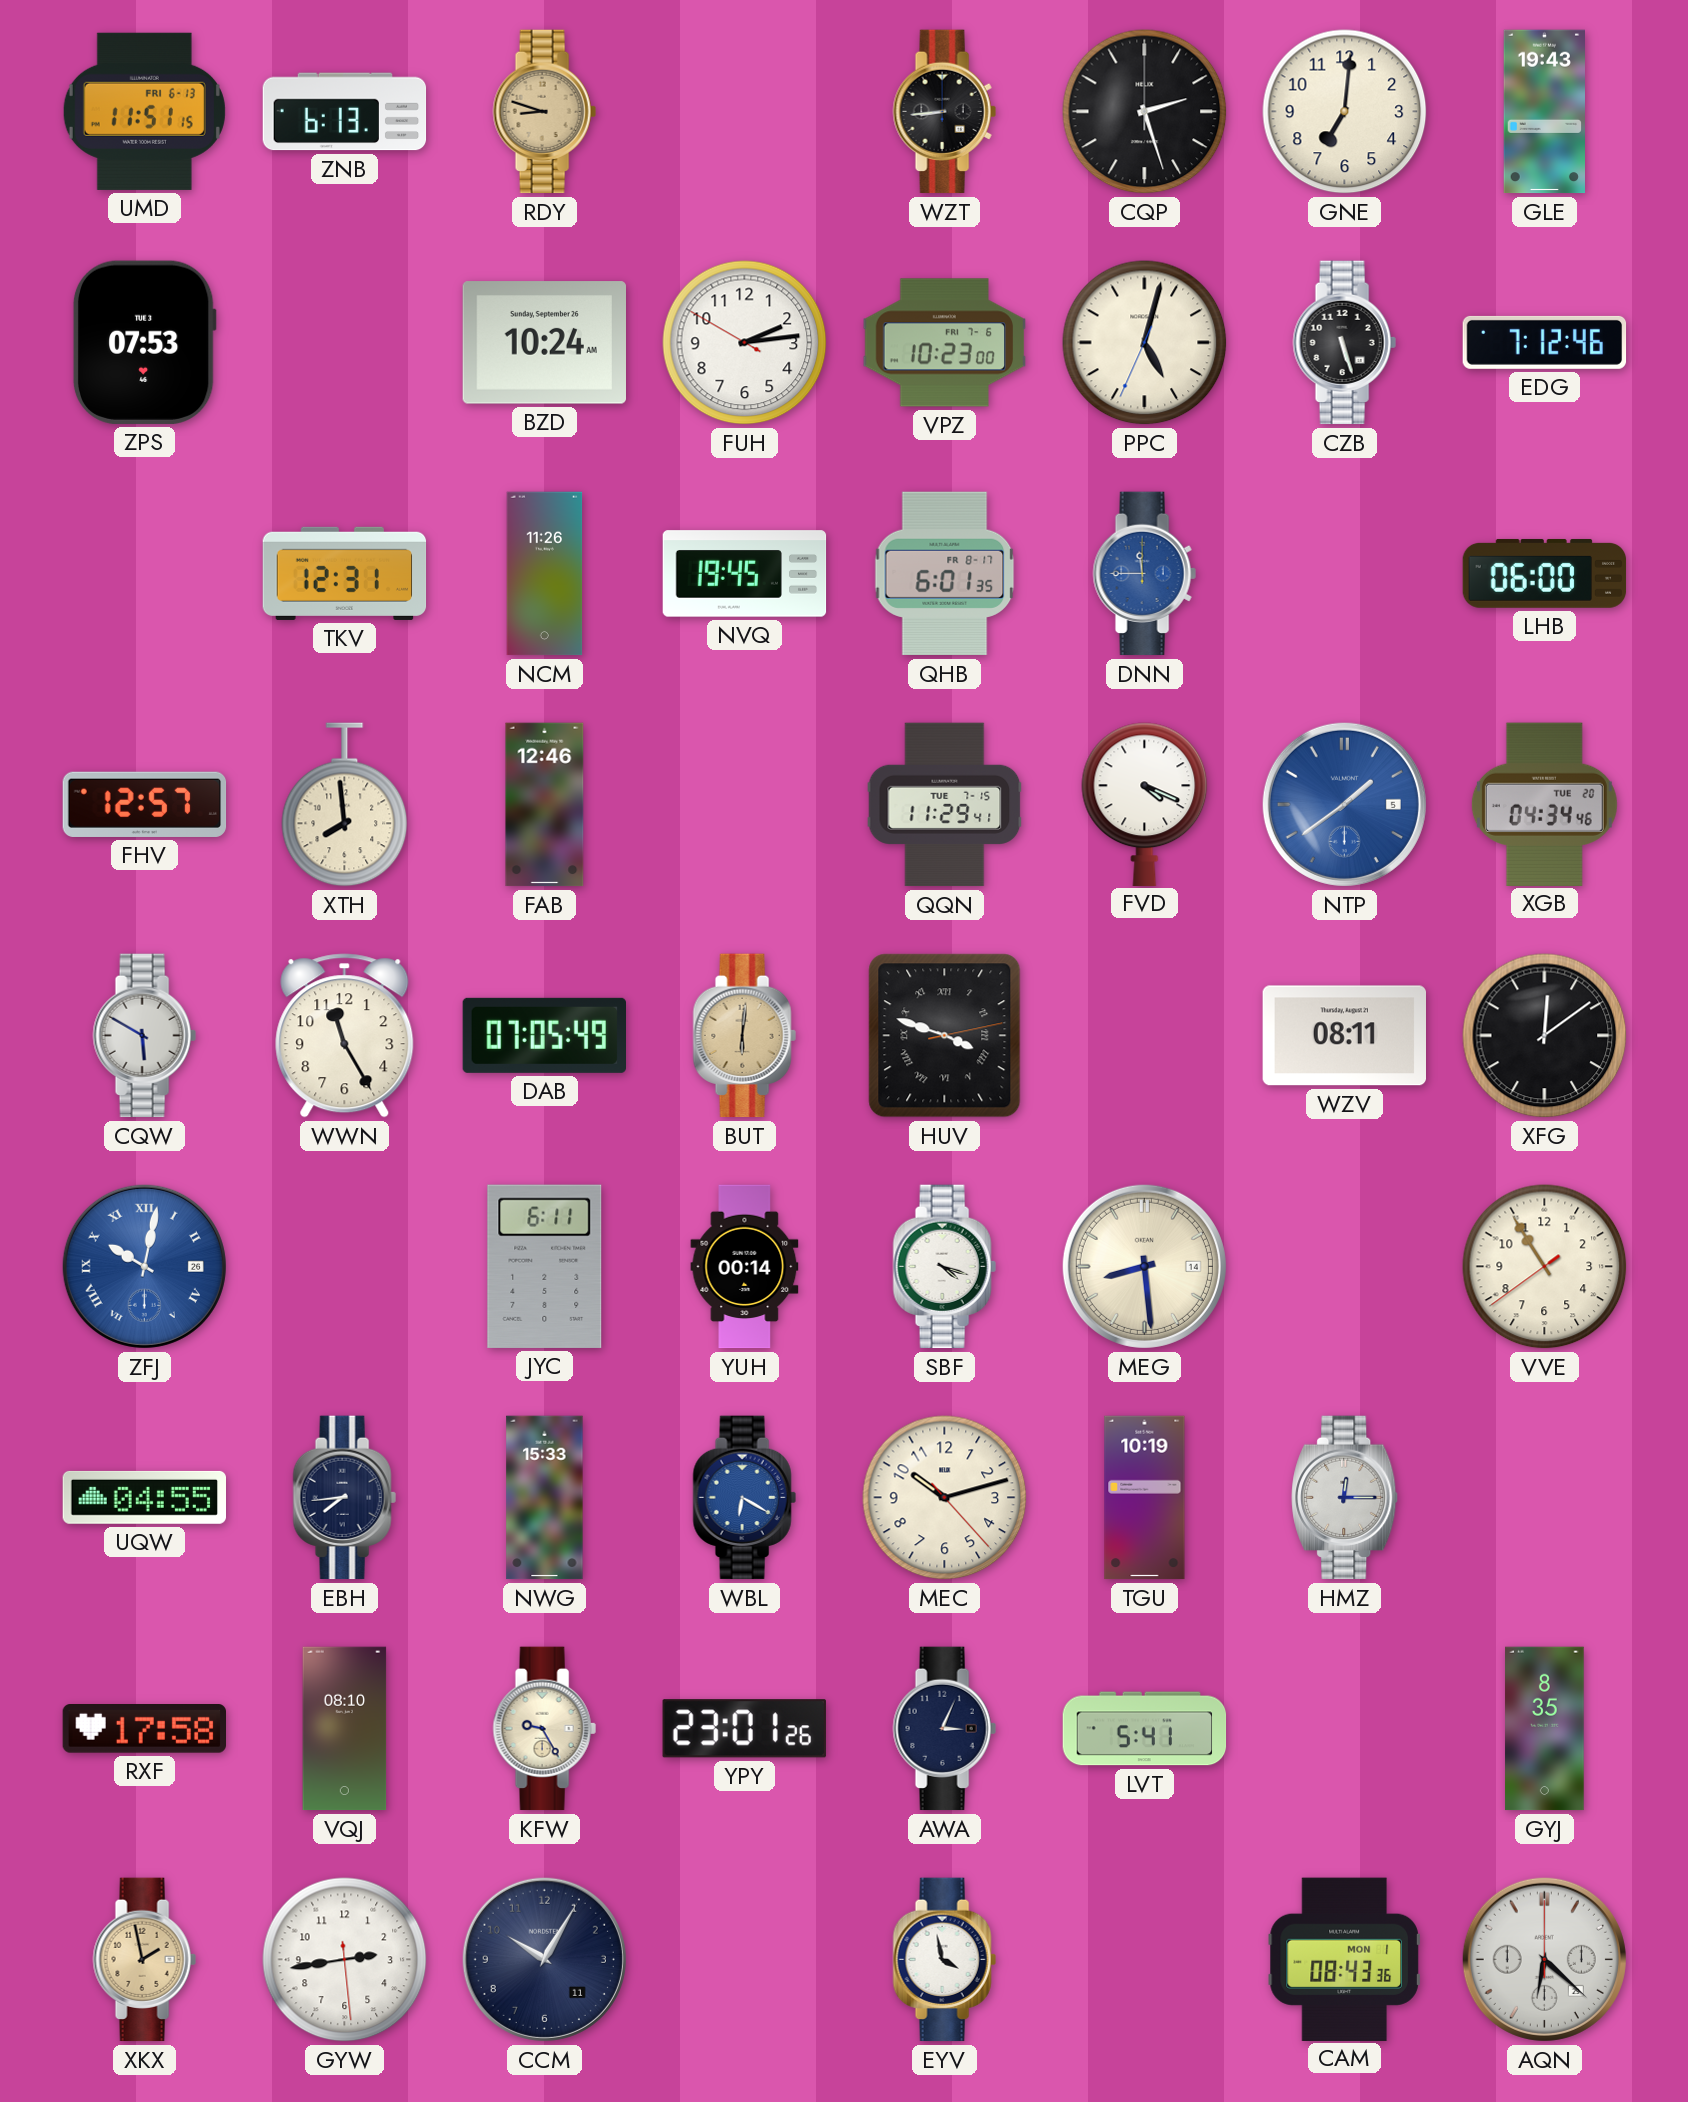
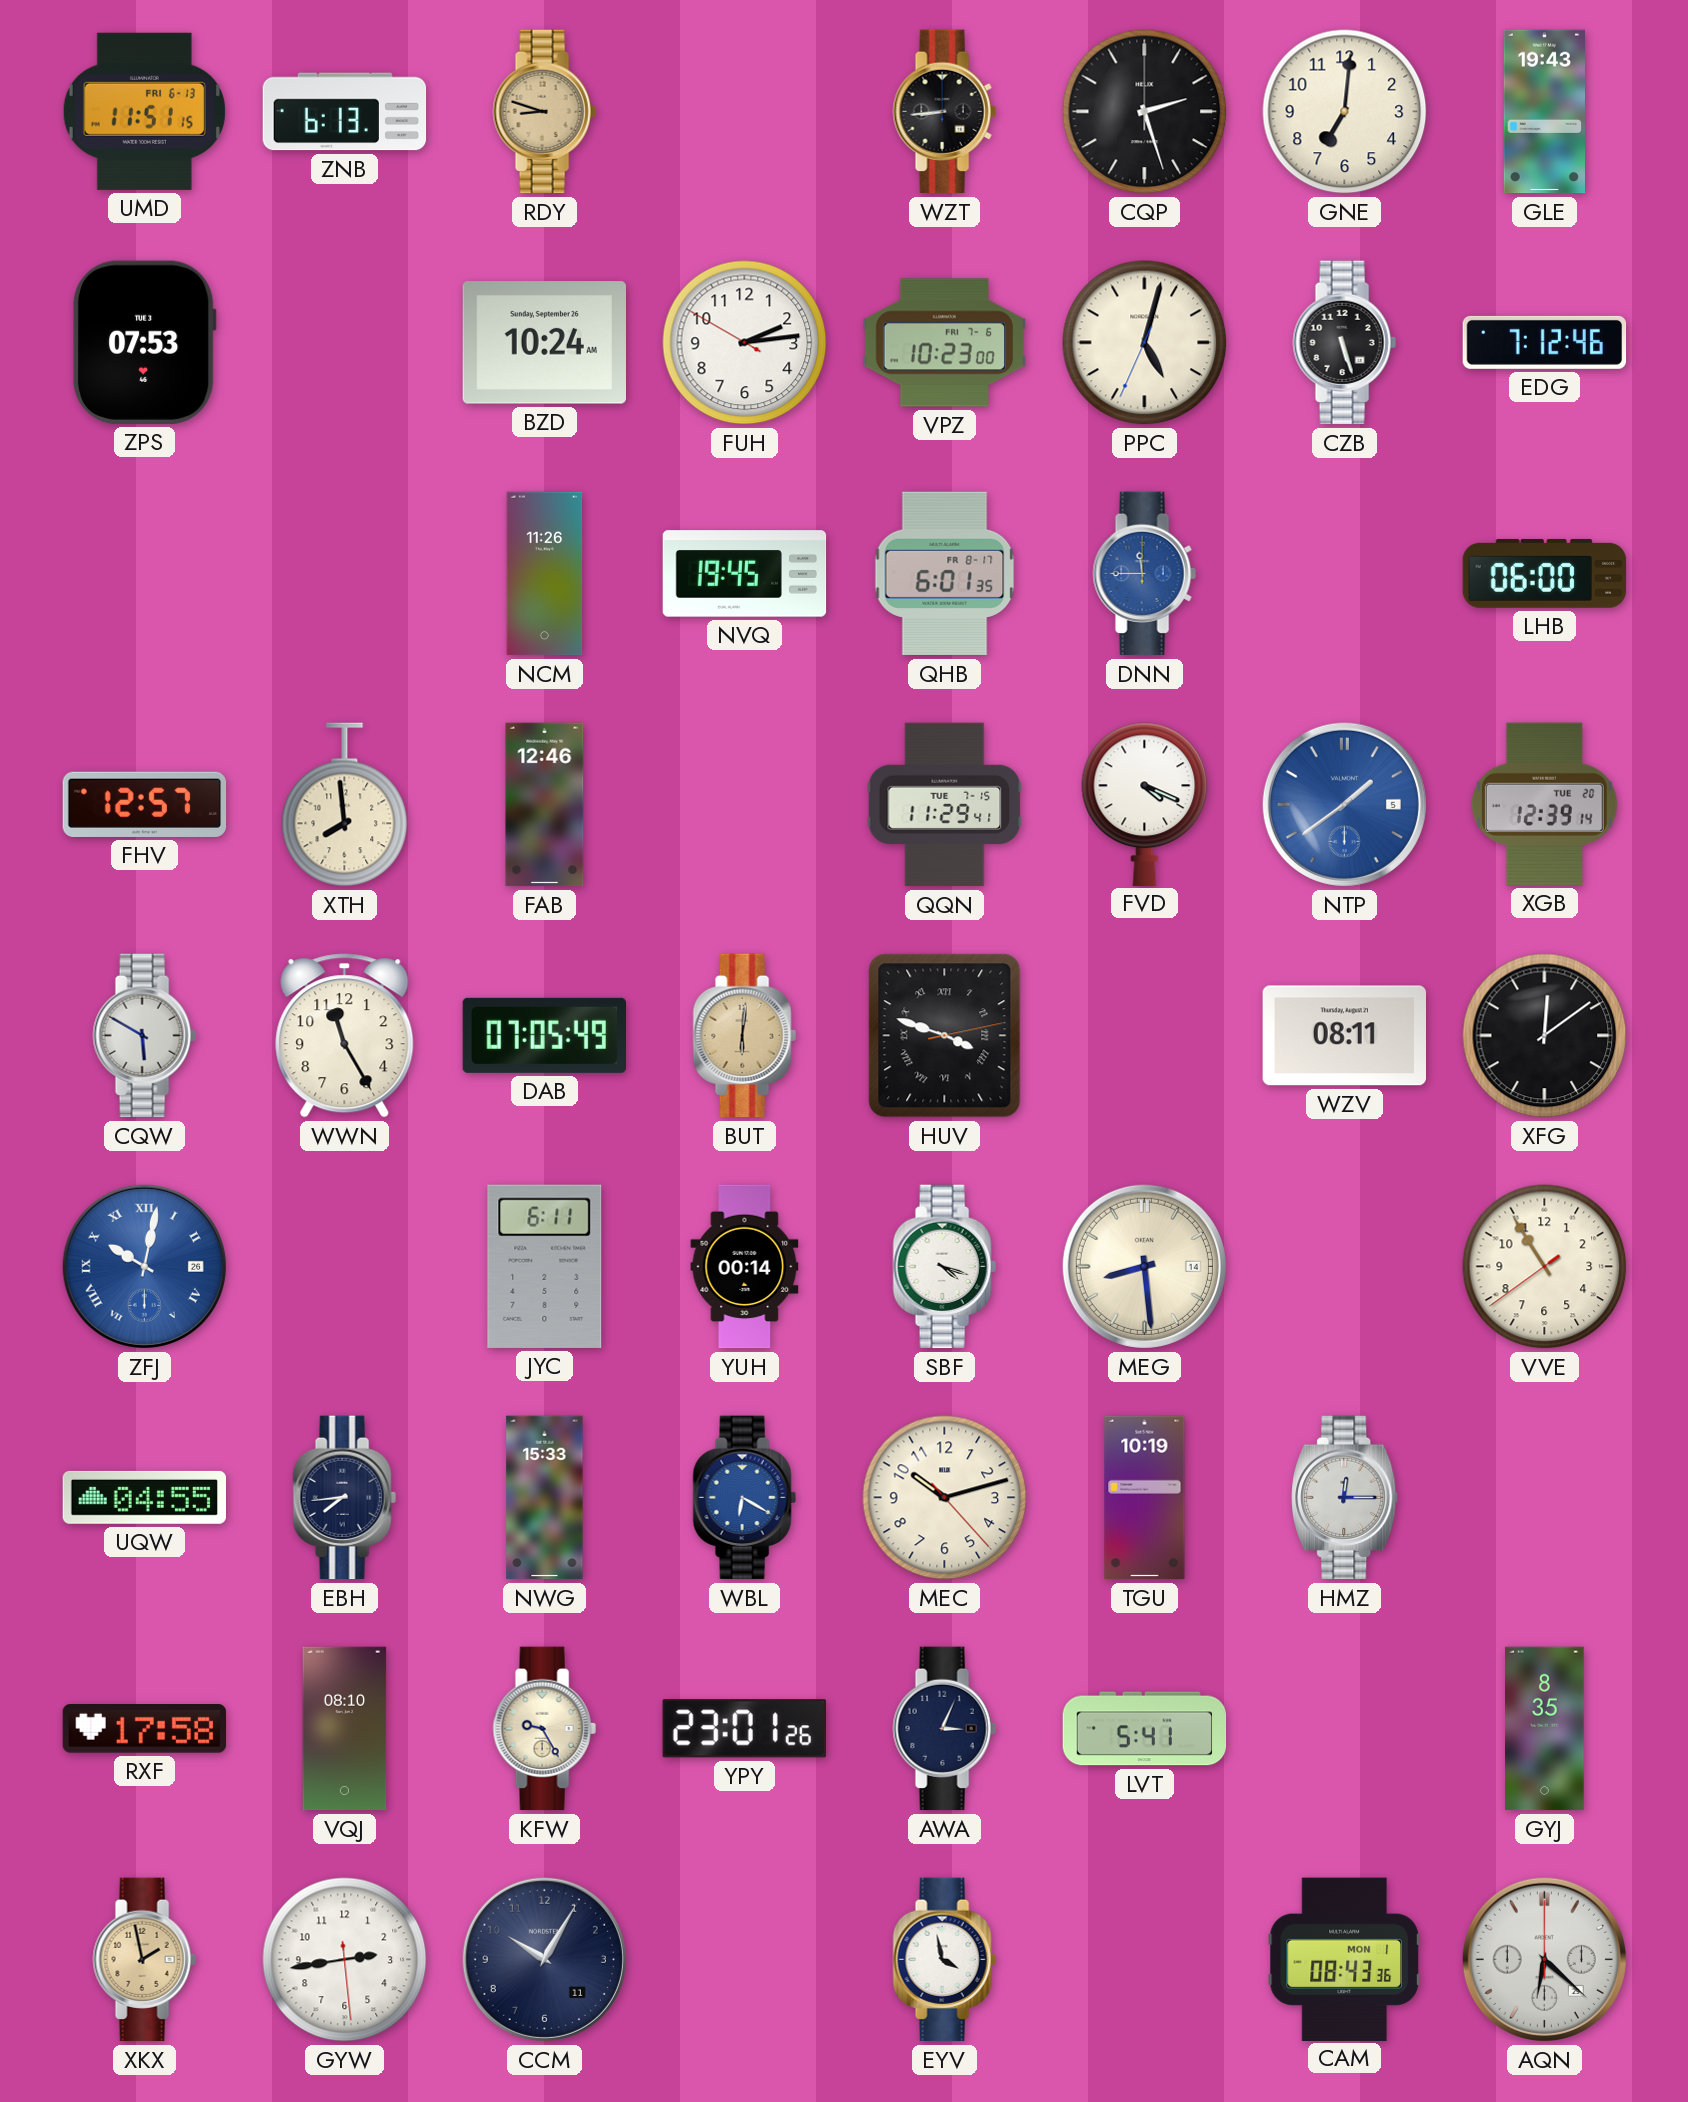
TKV: 12:31 -> none
XGB: 04:34 -> 12:39
